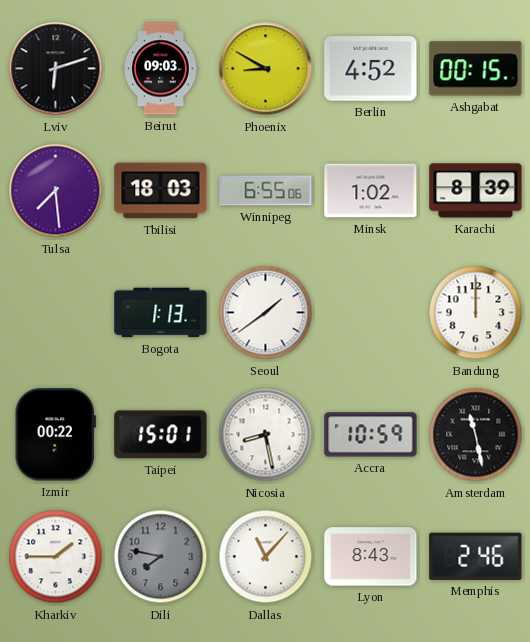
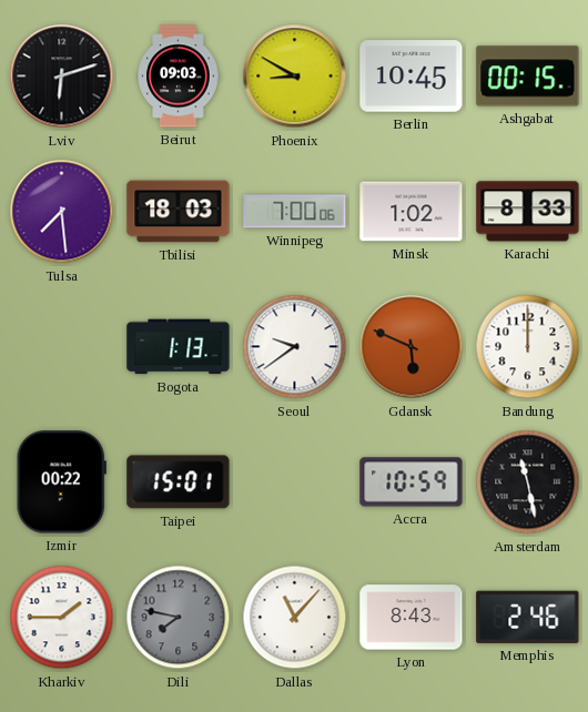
Berlin: 4:52 -> 10:45
Winnipeg: 6:55 -> 7:00
Karachi: 8:39 -> 8:33
Seoul: 1:39 -> 9:39
Gdansk: none -> 5:49
Nicosia: 8:28 -> none
